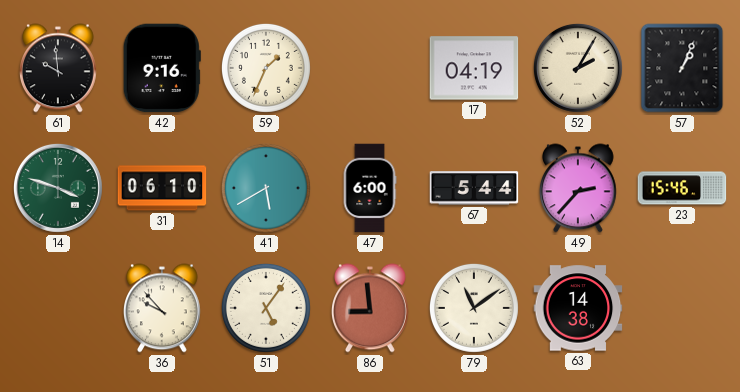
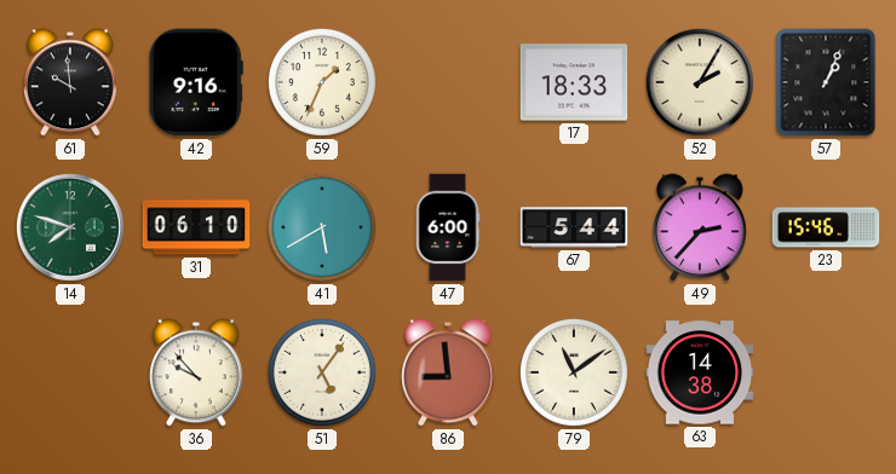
17: 04:19 -> 18:33
14: 3:48 -> 7:48
